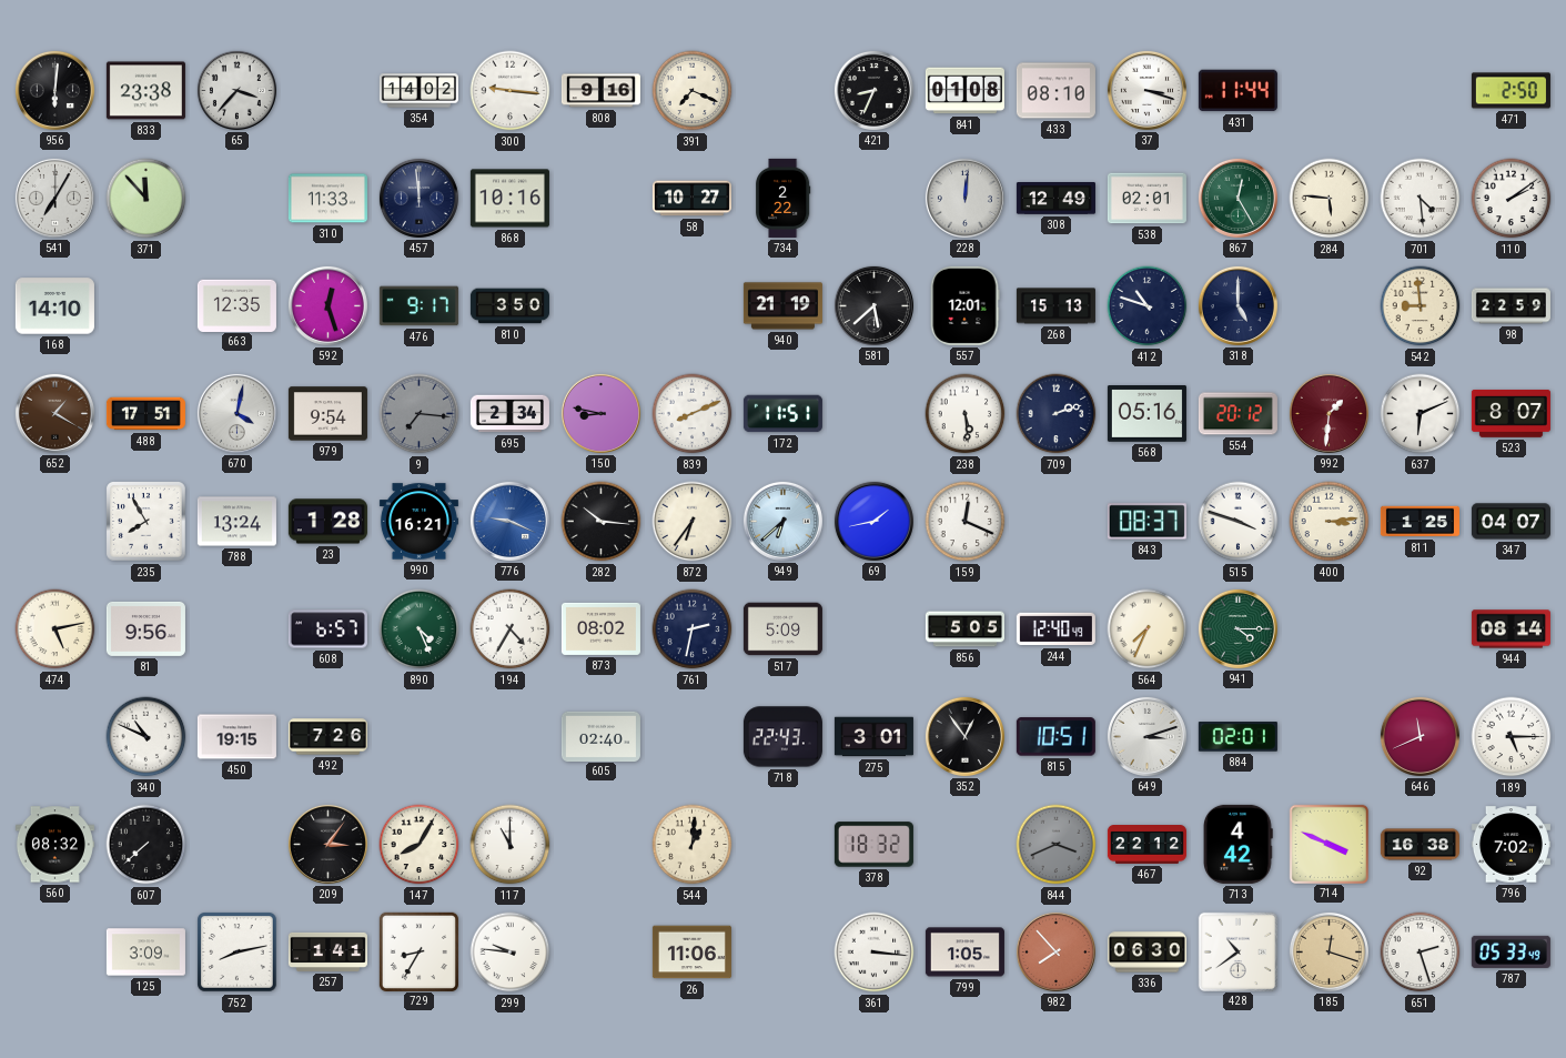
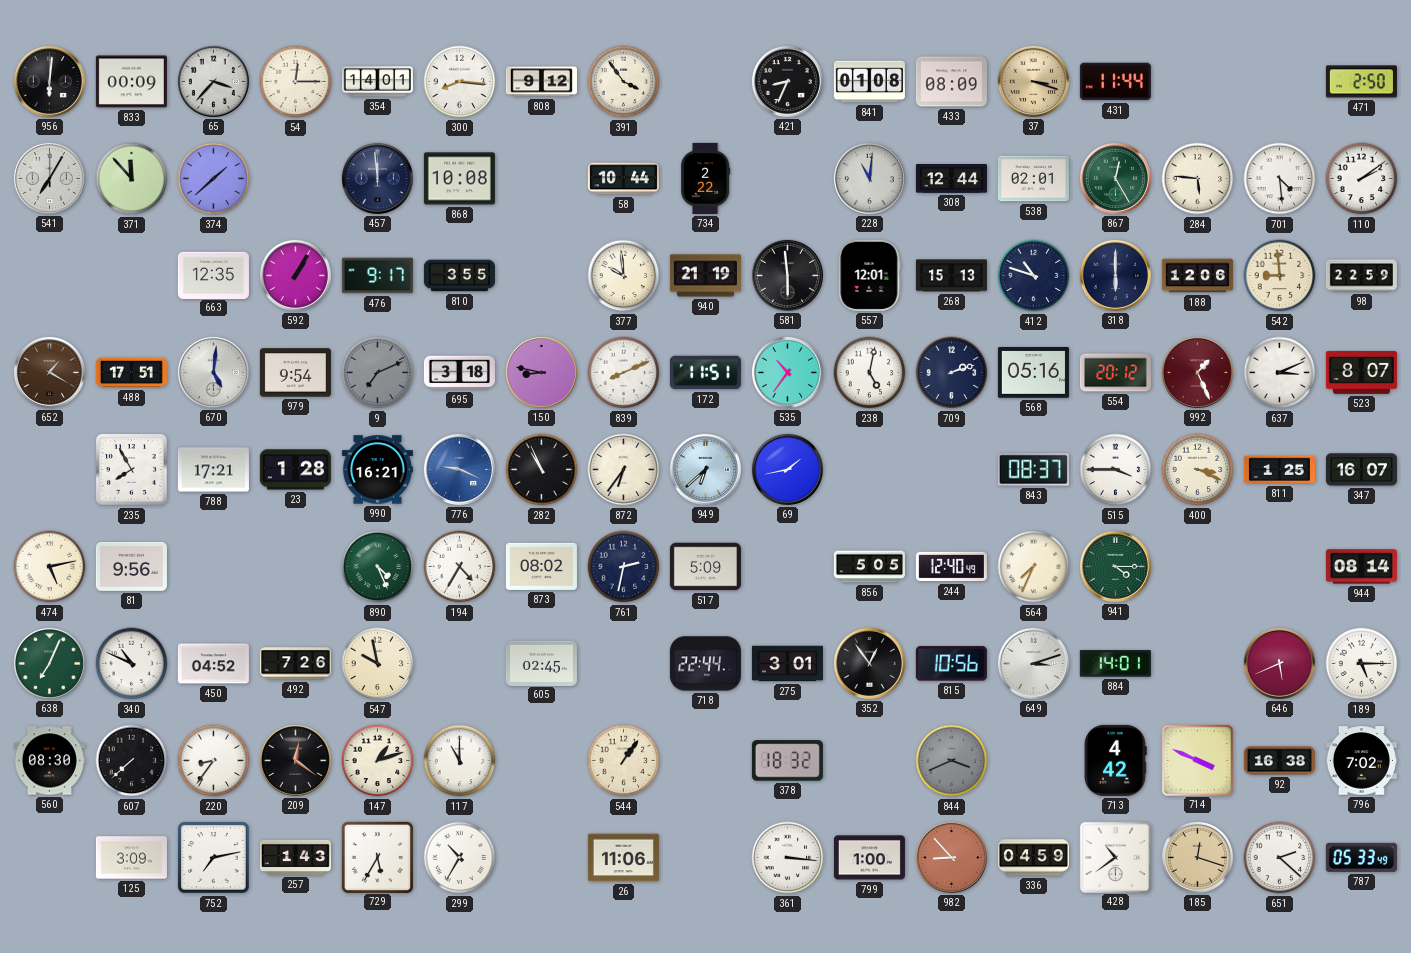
833: 23:38 -> 00:09
54: none -> 12:15
354: 14:02 -> 14:01
300: 9:16 -> 8:16
808: 9:16 -> 9:12
391: 7:19 -> 3:54
433: 08:10 -> 08:09
37 dial: white -> champagne
374: none -> 1:38
310: 11:33 -> none
868: 10:16 -> 10:08
58: 10:27 -> 10:44
228: 12:01 -> 11:01
308: 12:49 -> 12:44
168: 14:10 -> none
592: 12:27 -> 1:05
810: 3:50 -> 3:55
377: none -> 9:59
581: 5:38 -> 5:59
318: 5:00 -> 6:00
188: none -> 12:06
670: 4:02 -> 5:01
9: 7:16 -> 7:11
695: 2:34 -> 3:18
535: none -> 10:36
238: 5:29 -> 5:02
992: 1:31 -> 1:26
637: 6:11 -> 3:11
788: 13:24 -> 17:21
282: 10:16 -> 10:56
159: 12:19 -> none
515: 3:48 -> 3:45
400: 3:14 -> 3:19
347: 04:07 -> 16:07
608: 6:57 -> none
638: none -> 7:04
450: 19:15 -> 04:52
547: none -> 9:58
605: 02:40 -> 02:45
718: 22:43 -> 22:44
815: 10:51 -> 10:56
884: 02:01 -> 14:01
646: 11:41 -> 5:41
560: 08:32 -> 08:30
220: none -> 8:36
209: 3:06 -> 12:21
147: 8:05 -> 1:12
544: 1:01 -> 1:06
467: 22:12 -> none
752: 8:13 -> 7:13
257: 1:41 -> 1:43
729: 8:35 -> 5:35
299: 9:46 -> 10:35
799: 1:05 -> 1:00
982: 7:53 -> 8:53
336: 06:30 -> 04:59
651: 2:27 -> 2:22
